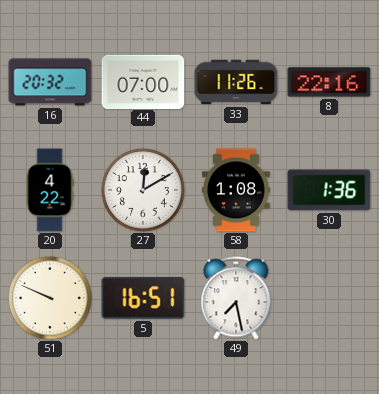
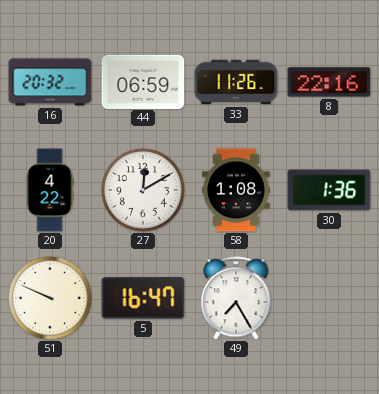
44: 07:00 -> 06:59
5: 16:51 -> 16:47
49: 7:28 -> 7:25
